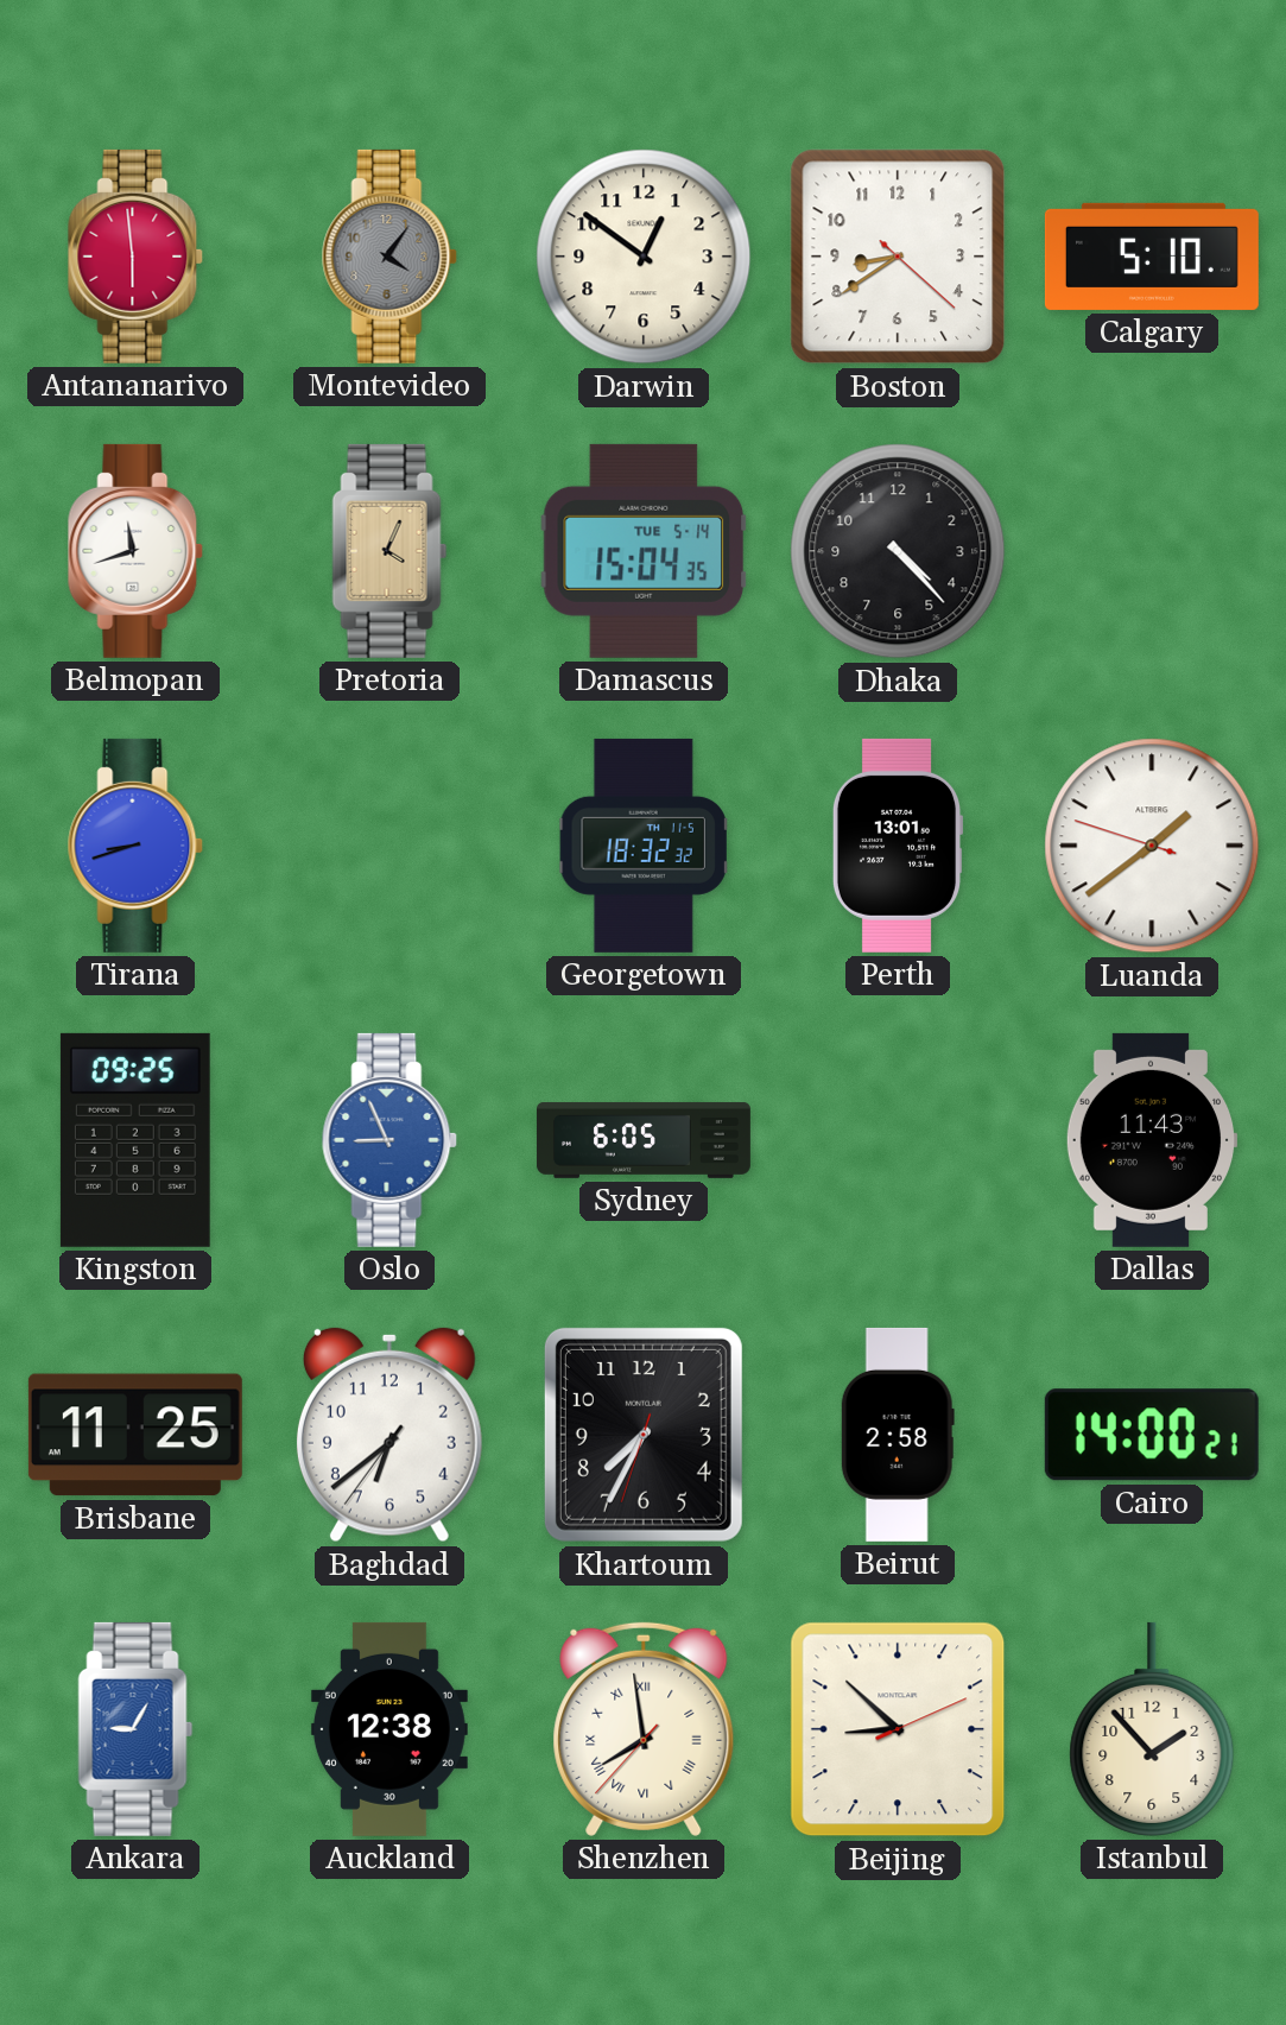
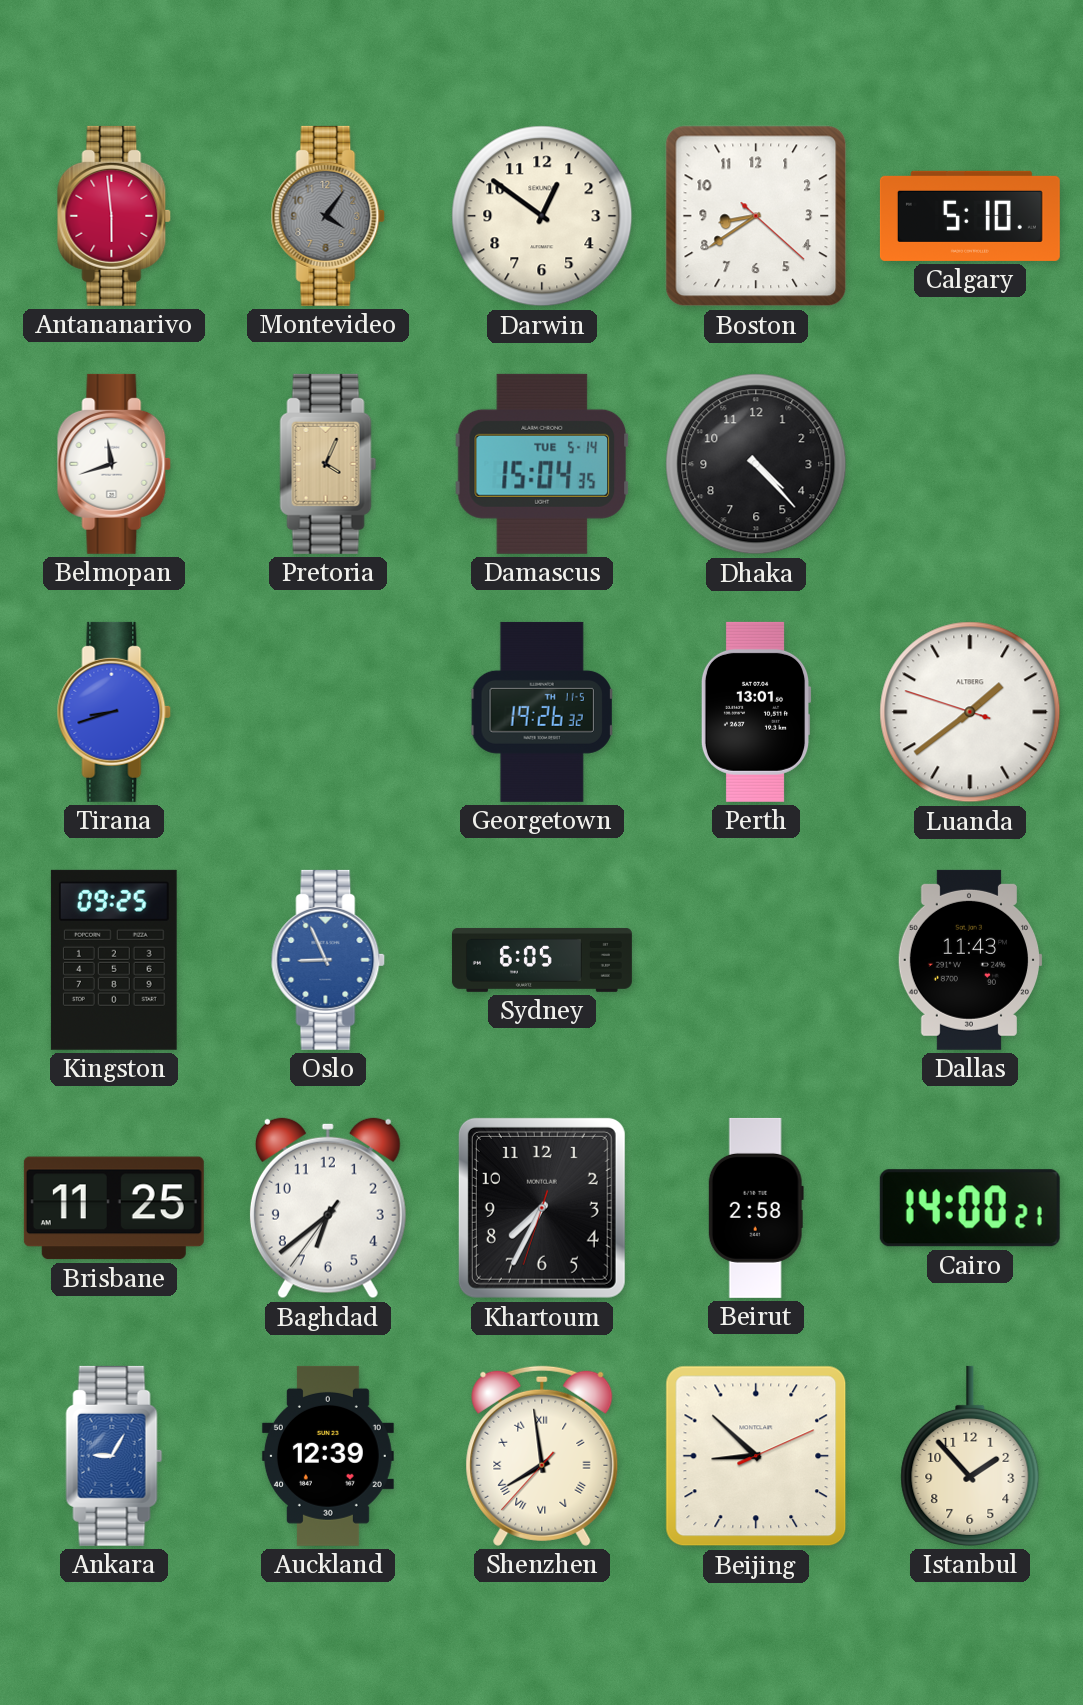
Georgetown: 18:32 -> 19:26
Auckland: 12:38 -> 12:39
